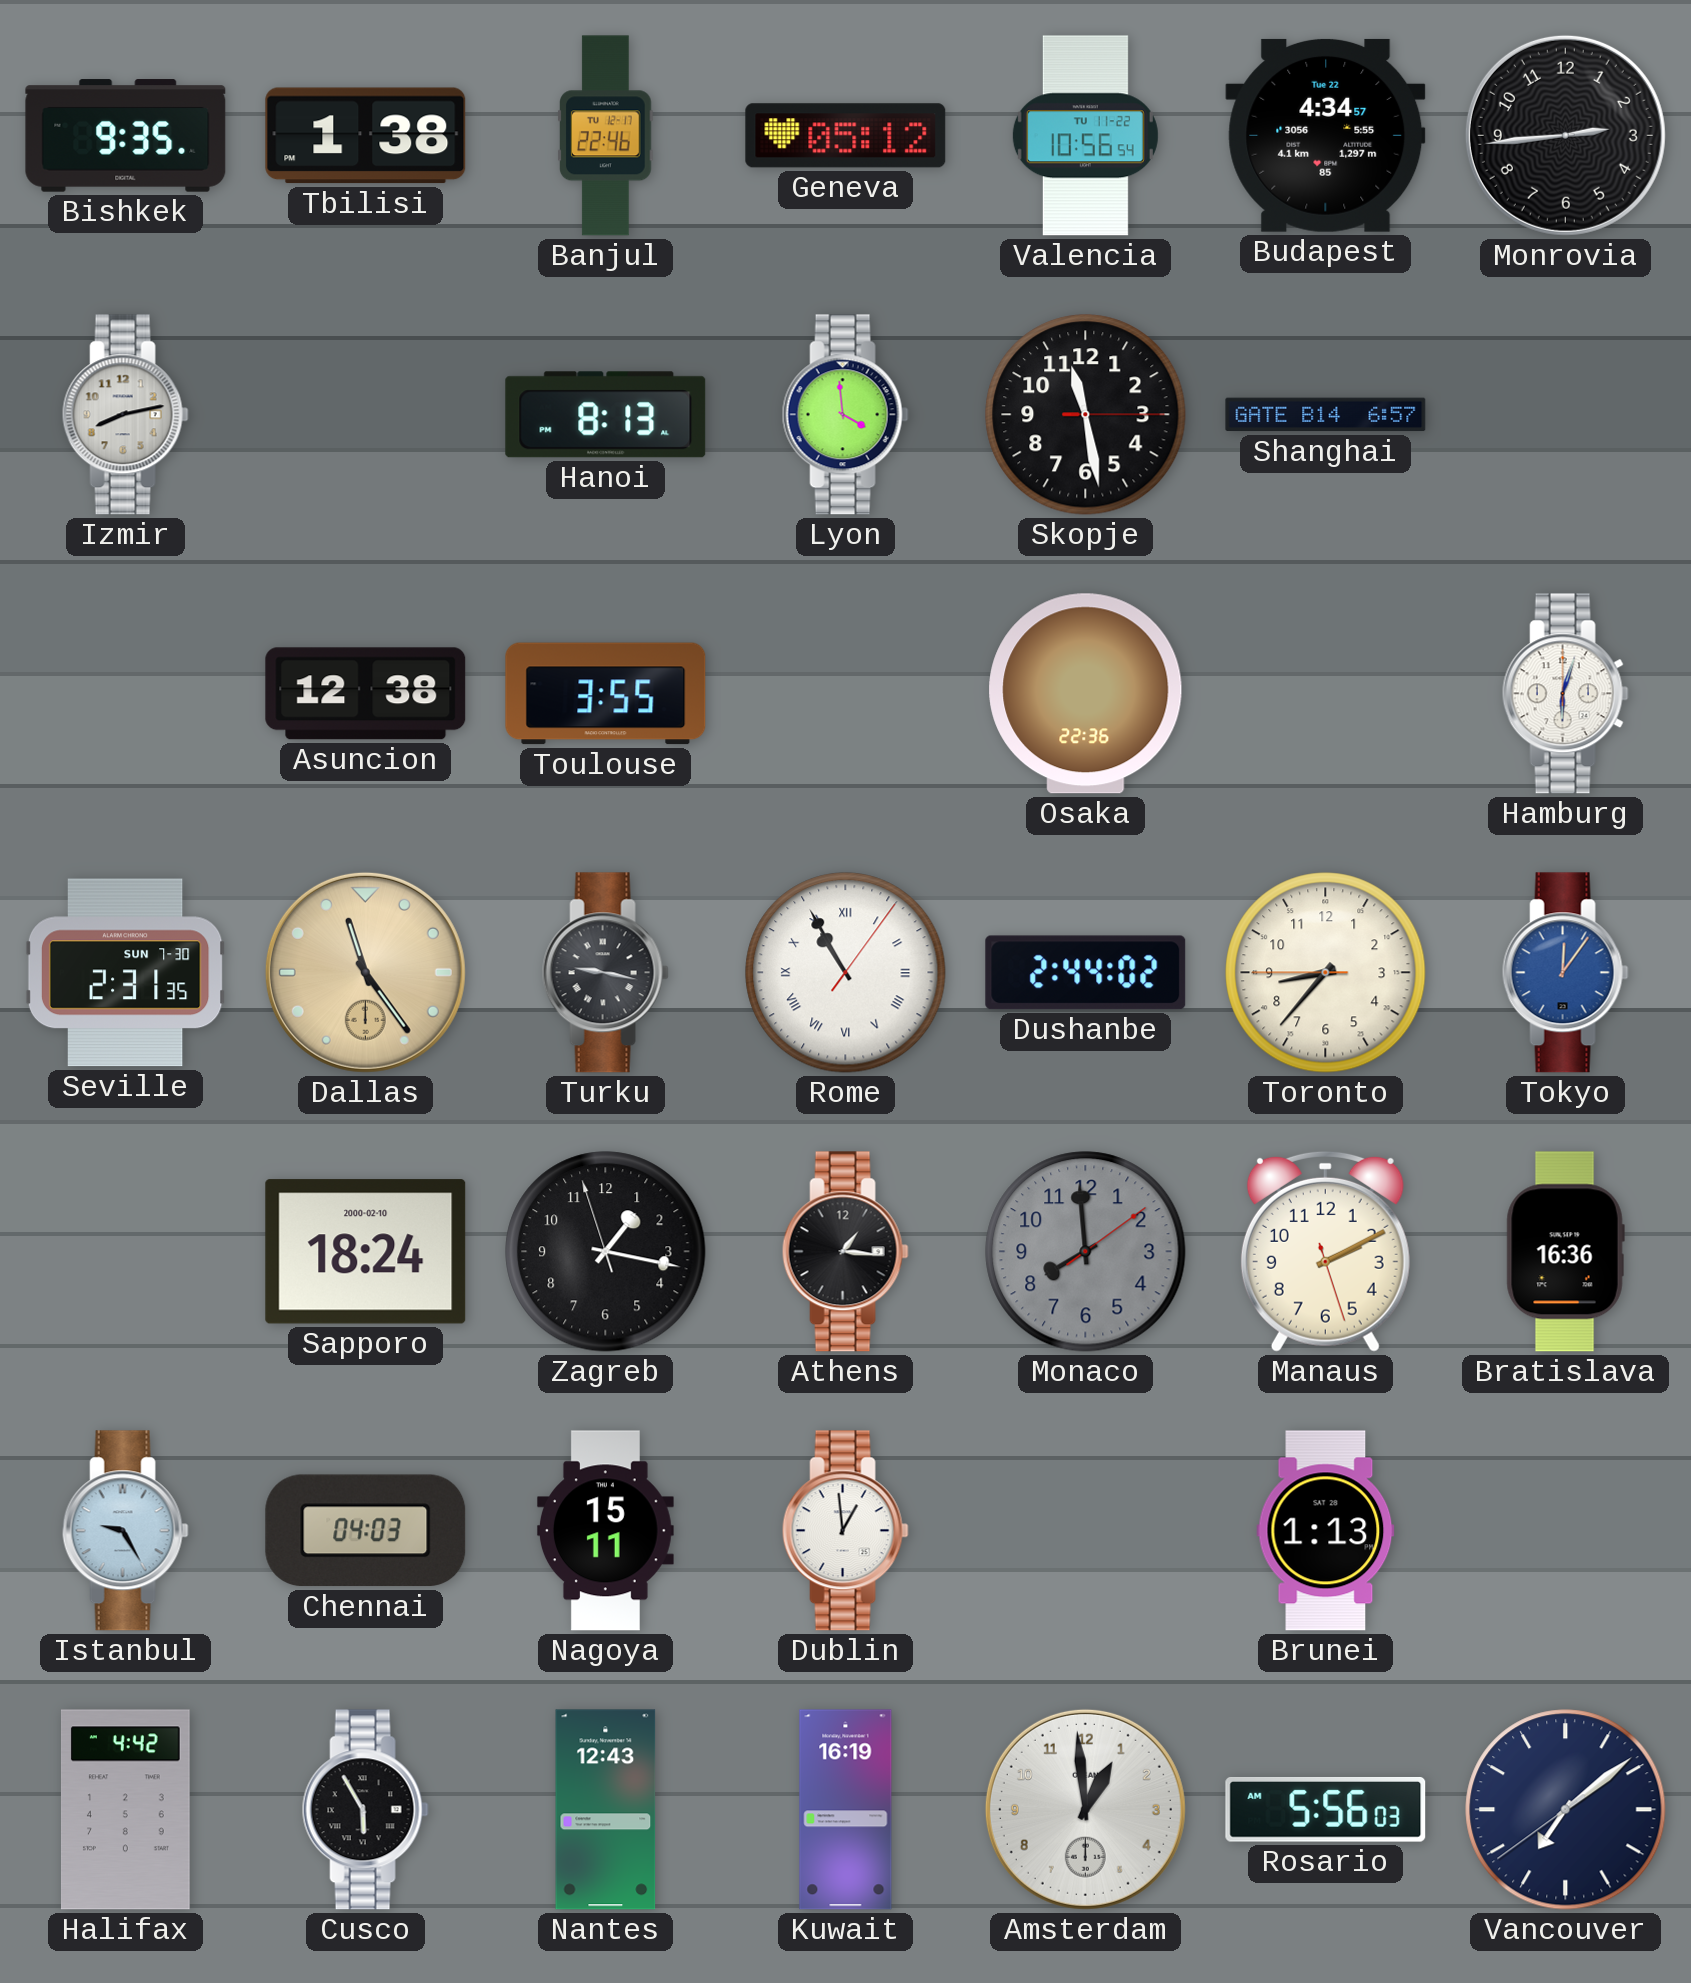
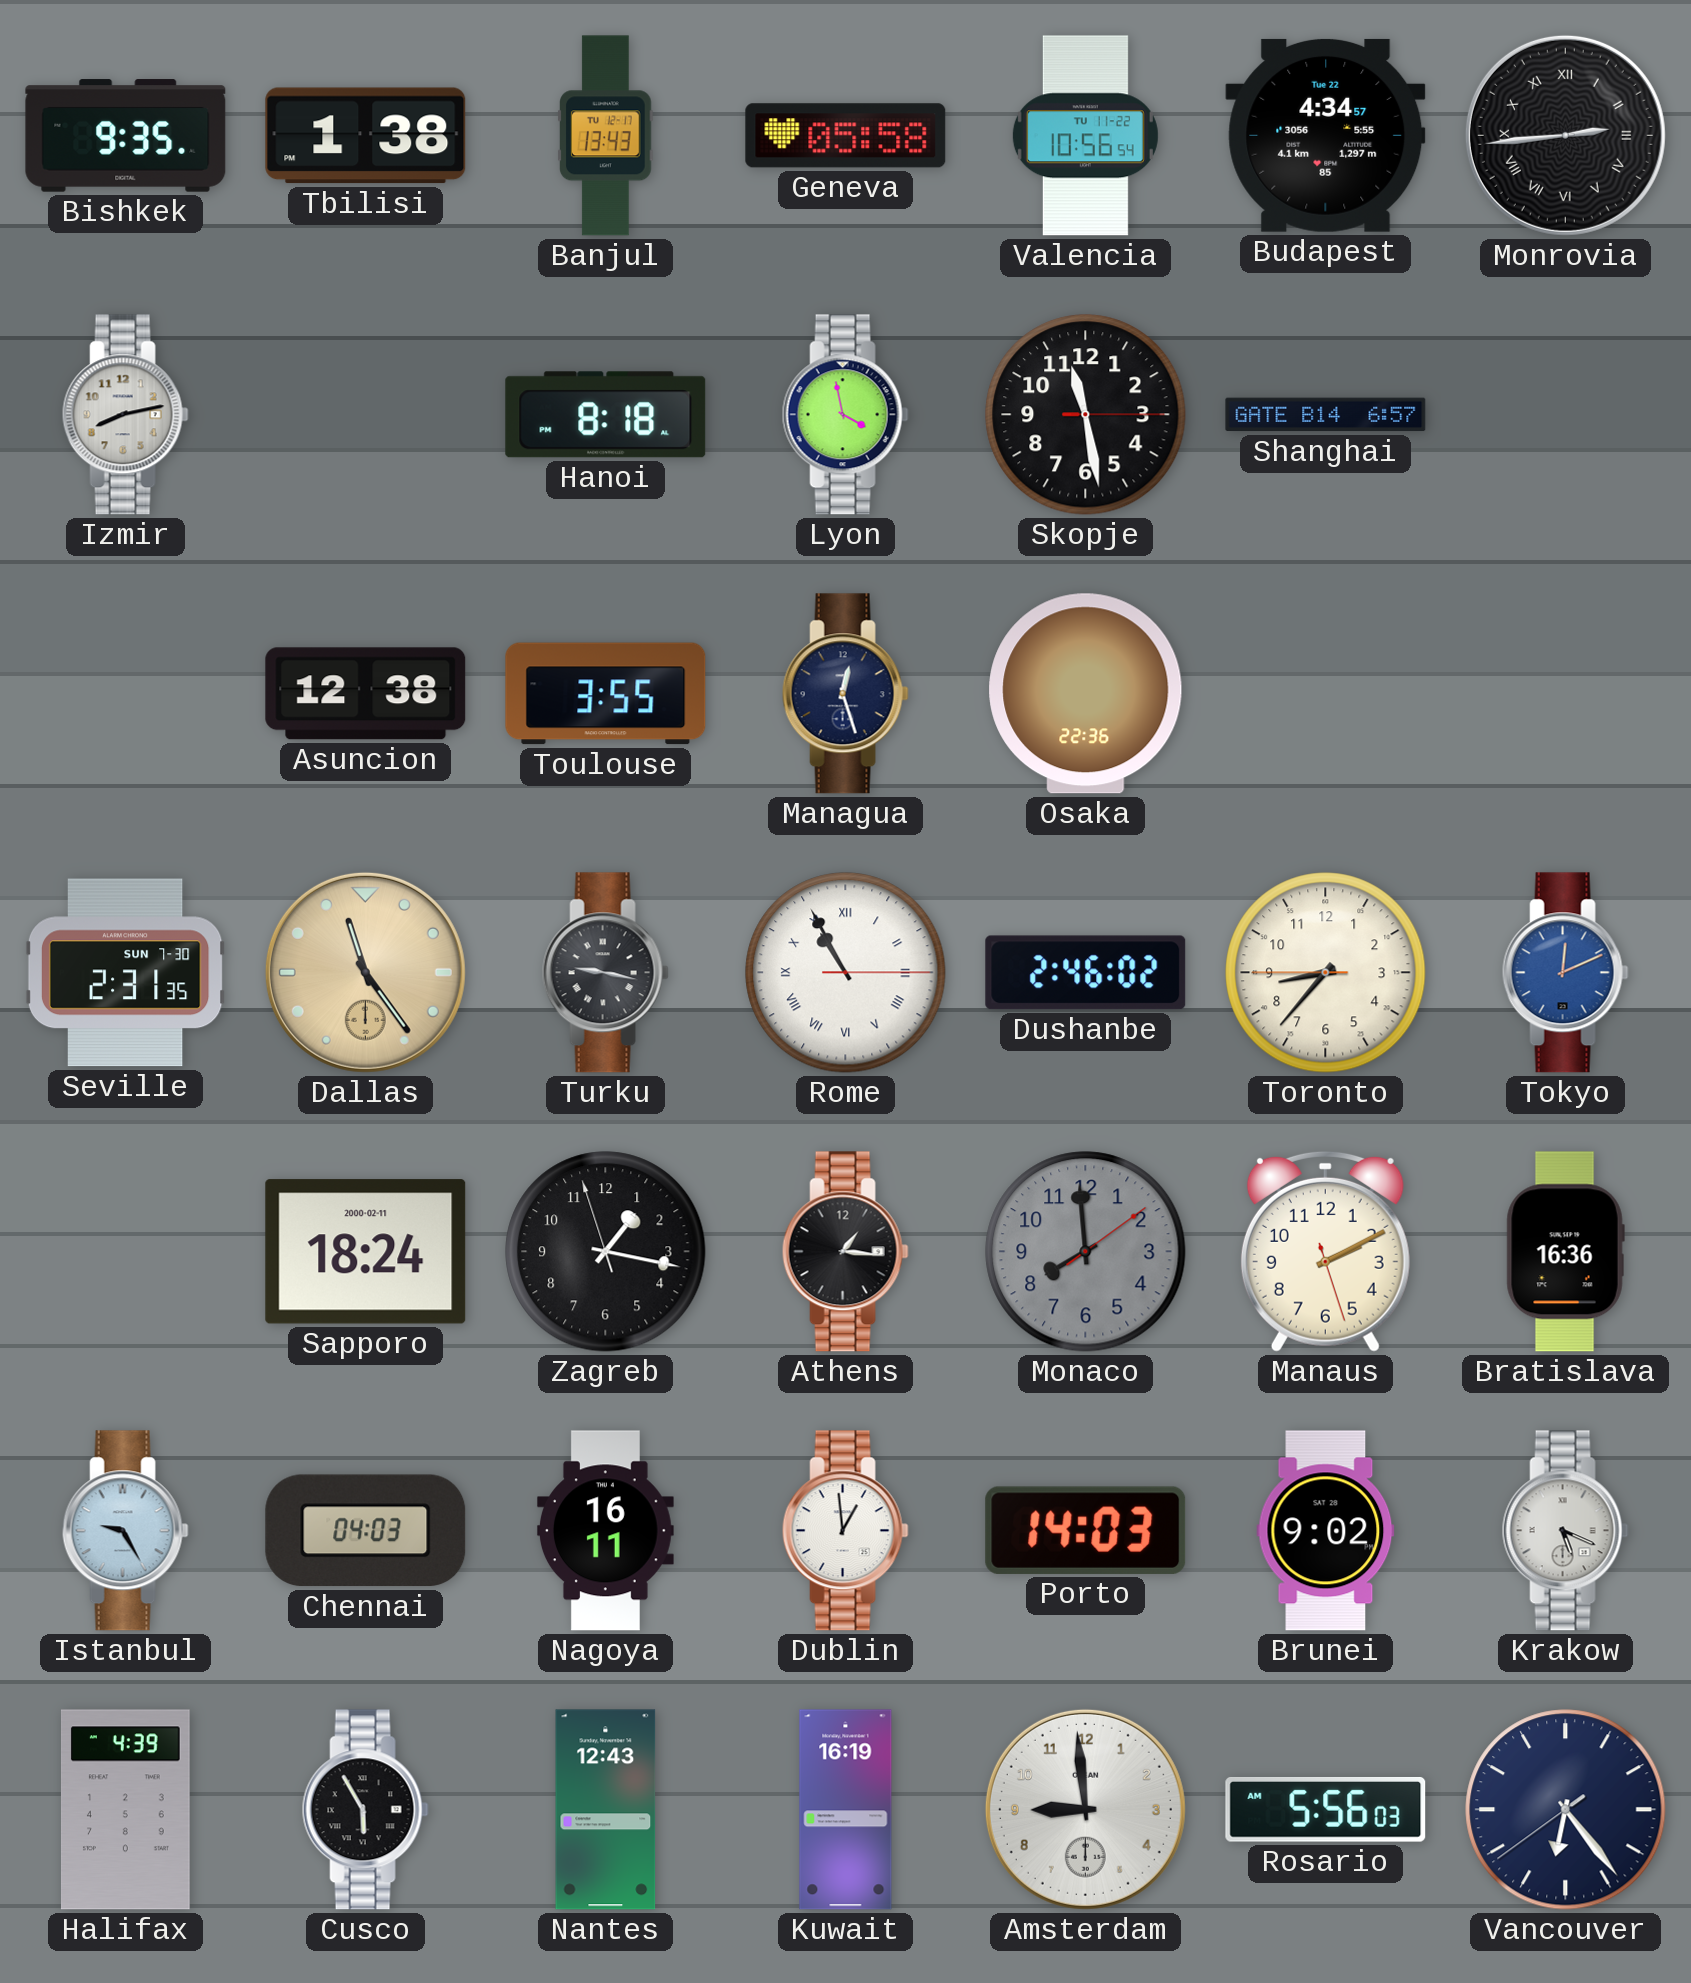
Banjul: 22:46 -> 13:43
Geneva: 05:12 -> 05:58
Monrovia numerals: Arabic -> Roman
Hanoi: 8:13 -> 8:18
Lyon: 3:59 -> 3:58
Managua: none -> 12:27
Hamburg: 6:03 -> none
Rome: 10:55:06 -> 10:55:15
Dushanbe: 2:44 -> 2:46
Tokyo: 12:06 -> 12:11
Sapporo date: 2000-02-10 -> 2000-02-11
Nagoya: 15:11 -> 16:11
Porto: none -> 14:03
Brunei: 1:13 -> 9:02
Krakow: none -> 5:19
Halifax: 4:42 -> 4:39
Amsterdam: 12:59 -> 8:59
Vancouver: 7:08 -> 6:23
